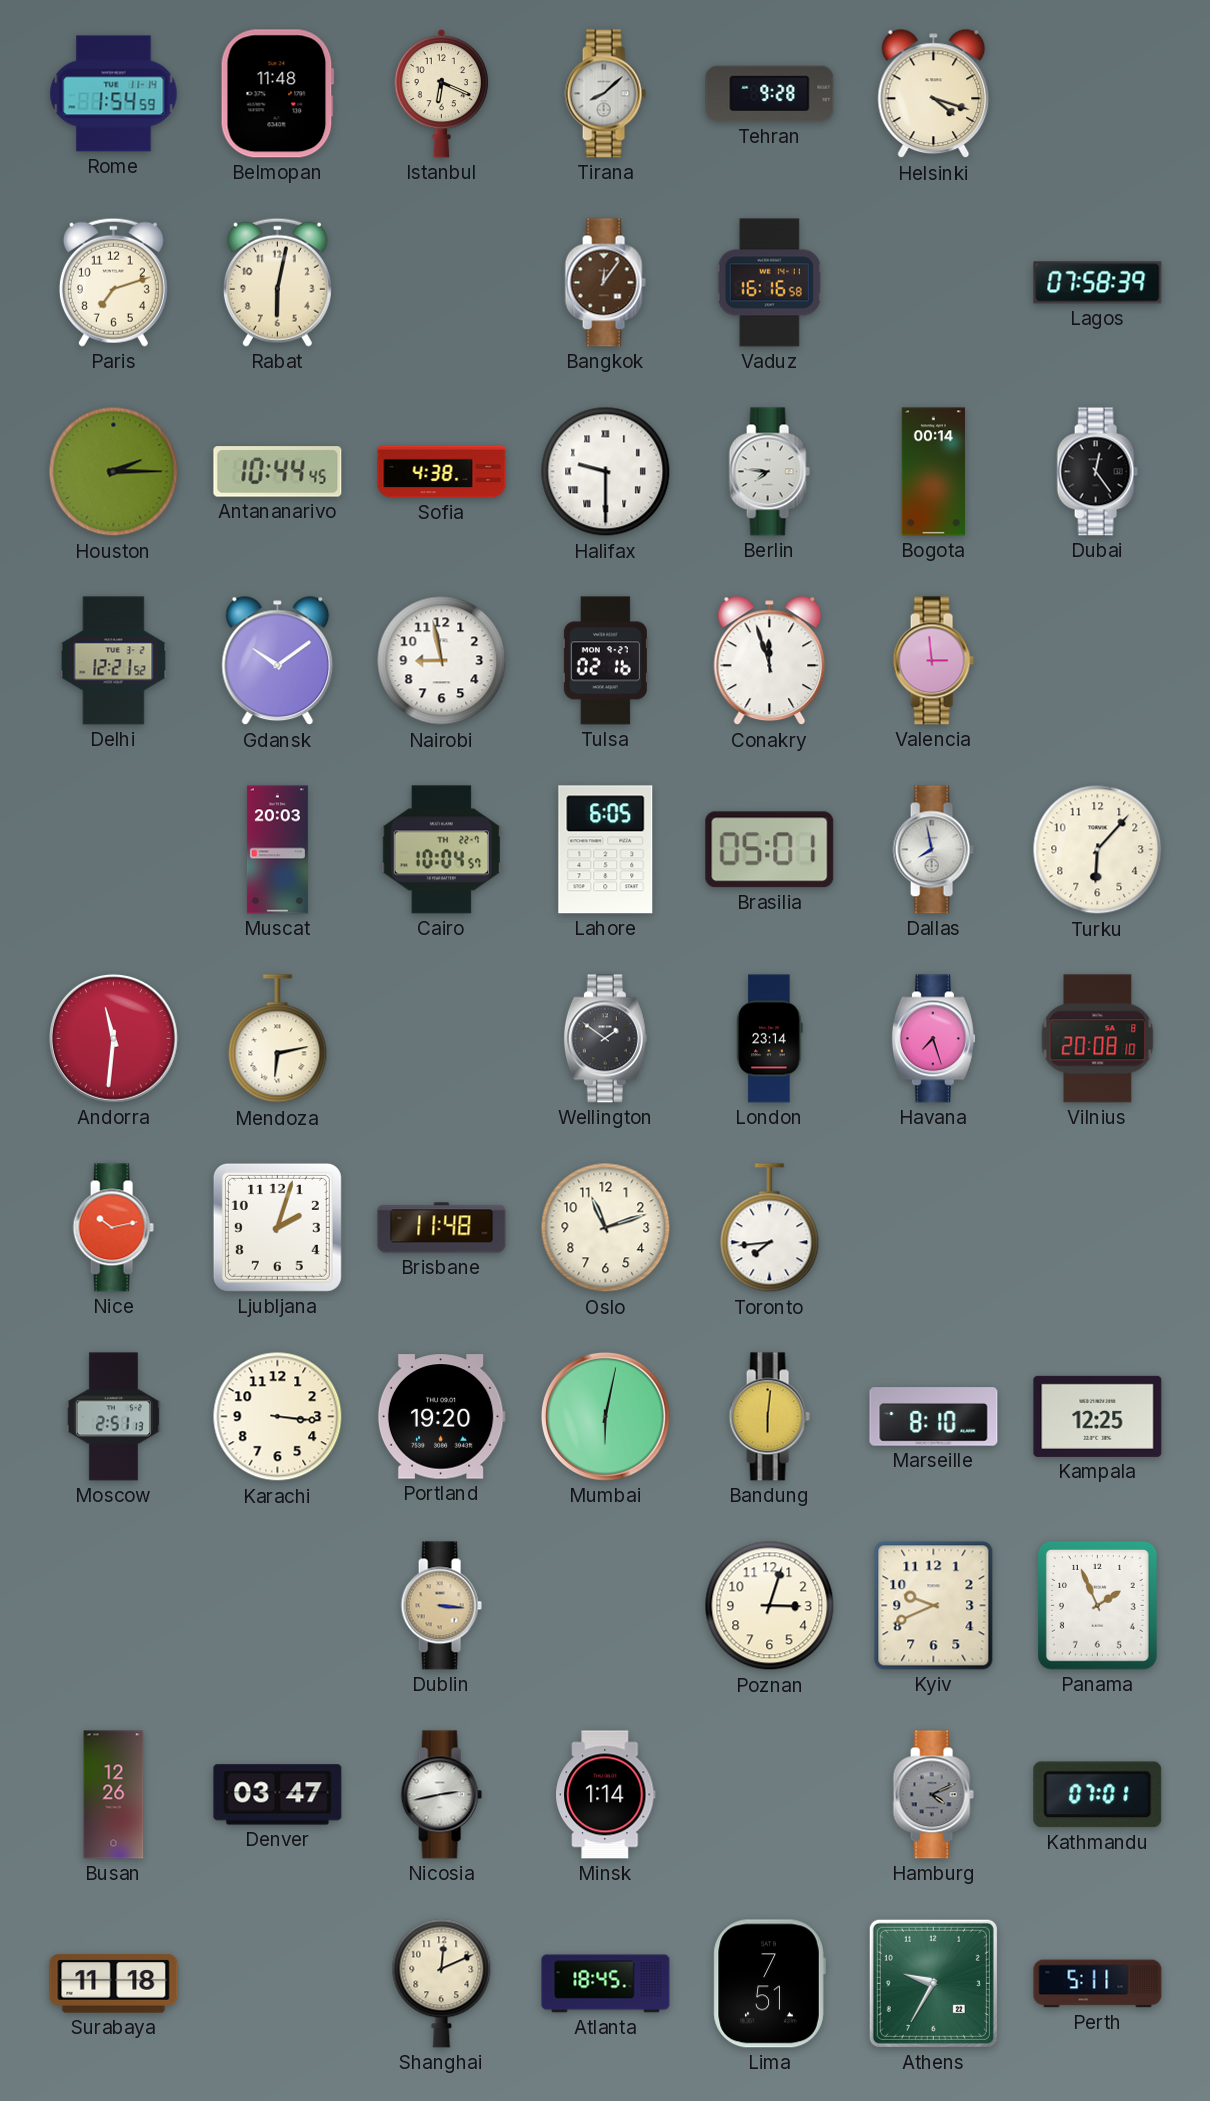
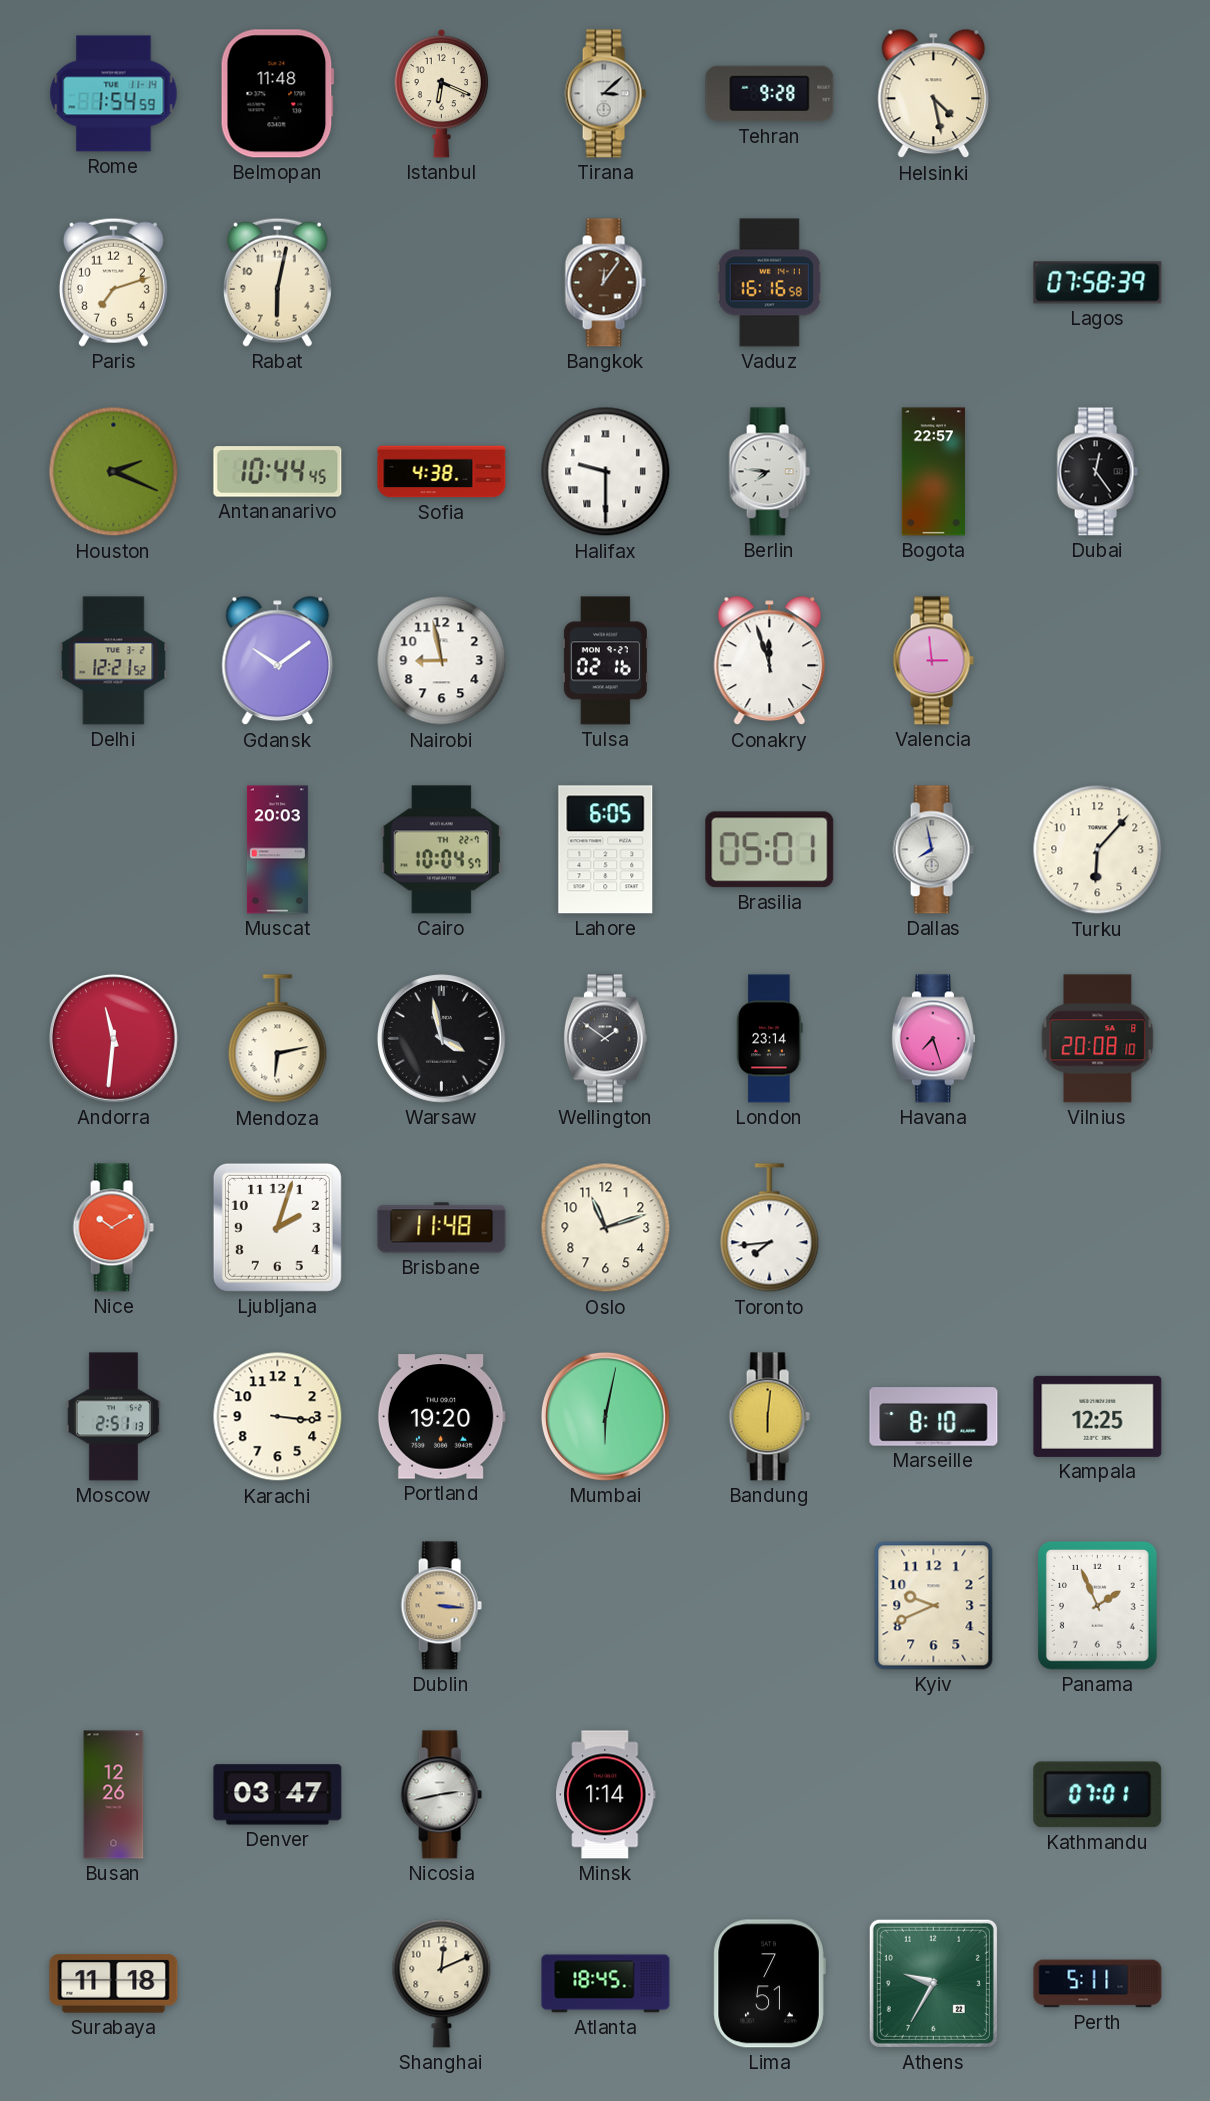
Tirana: 8:08 -> 3:08
Helsinki: 4:18 -> 4:28
Houston: 2:15 -> 2:19
Bogota: 00:14 -> 22:57
Warsaw: none -> 3:58
Nice: 10:13 -> 10:10
Poznan: 3:03 -> none
Hamburg: 4:11 -> none
